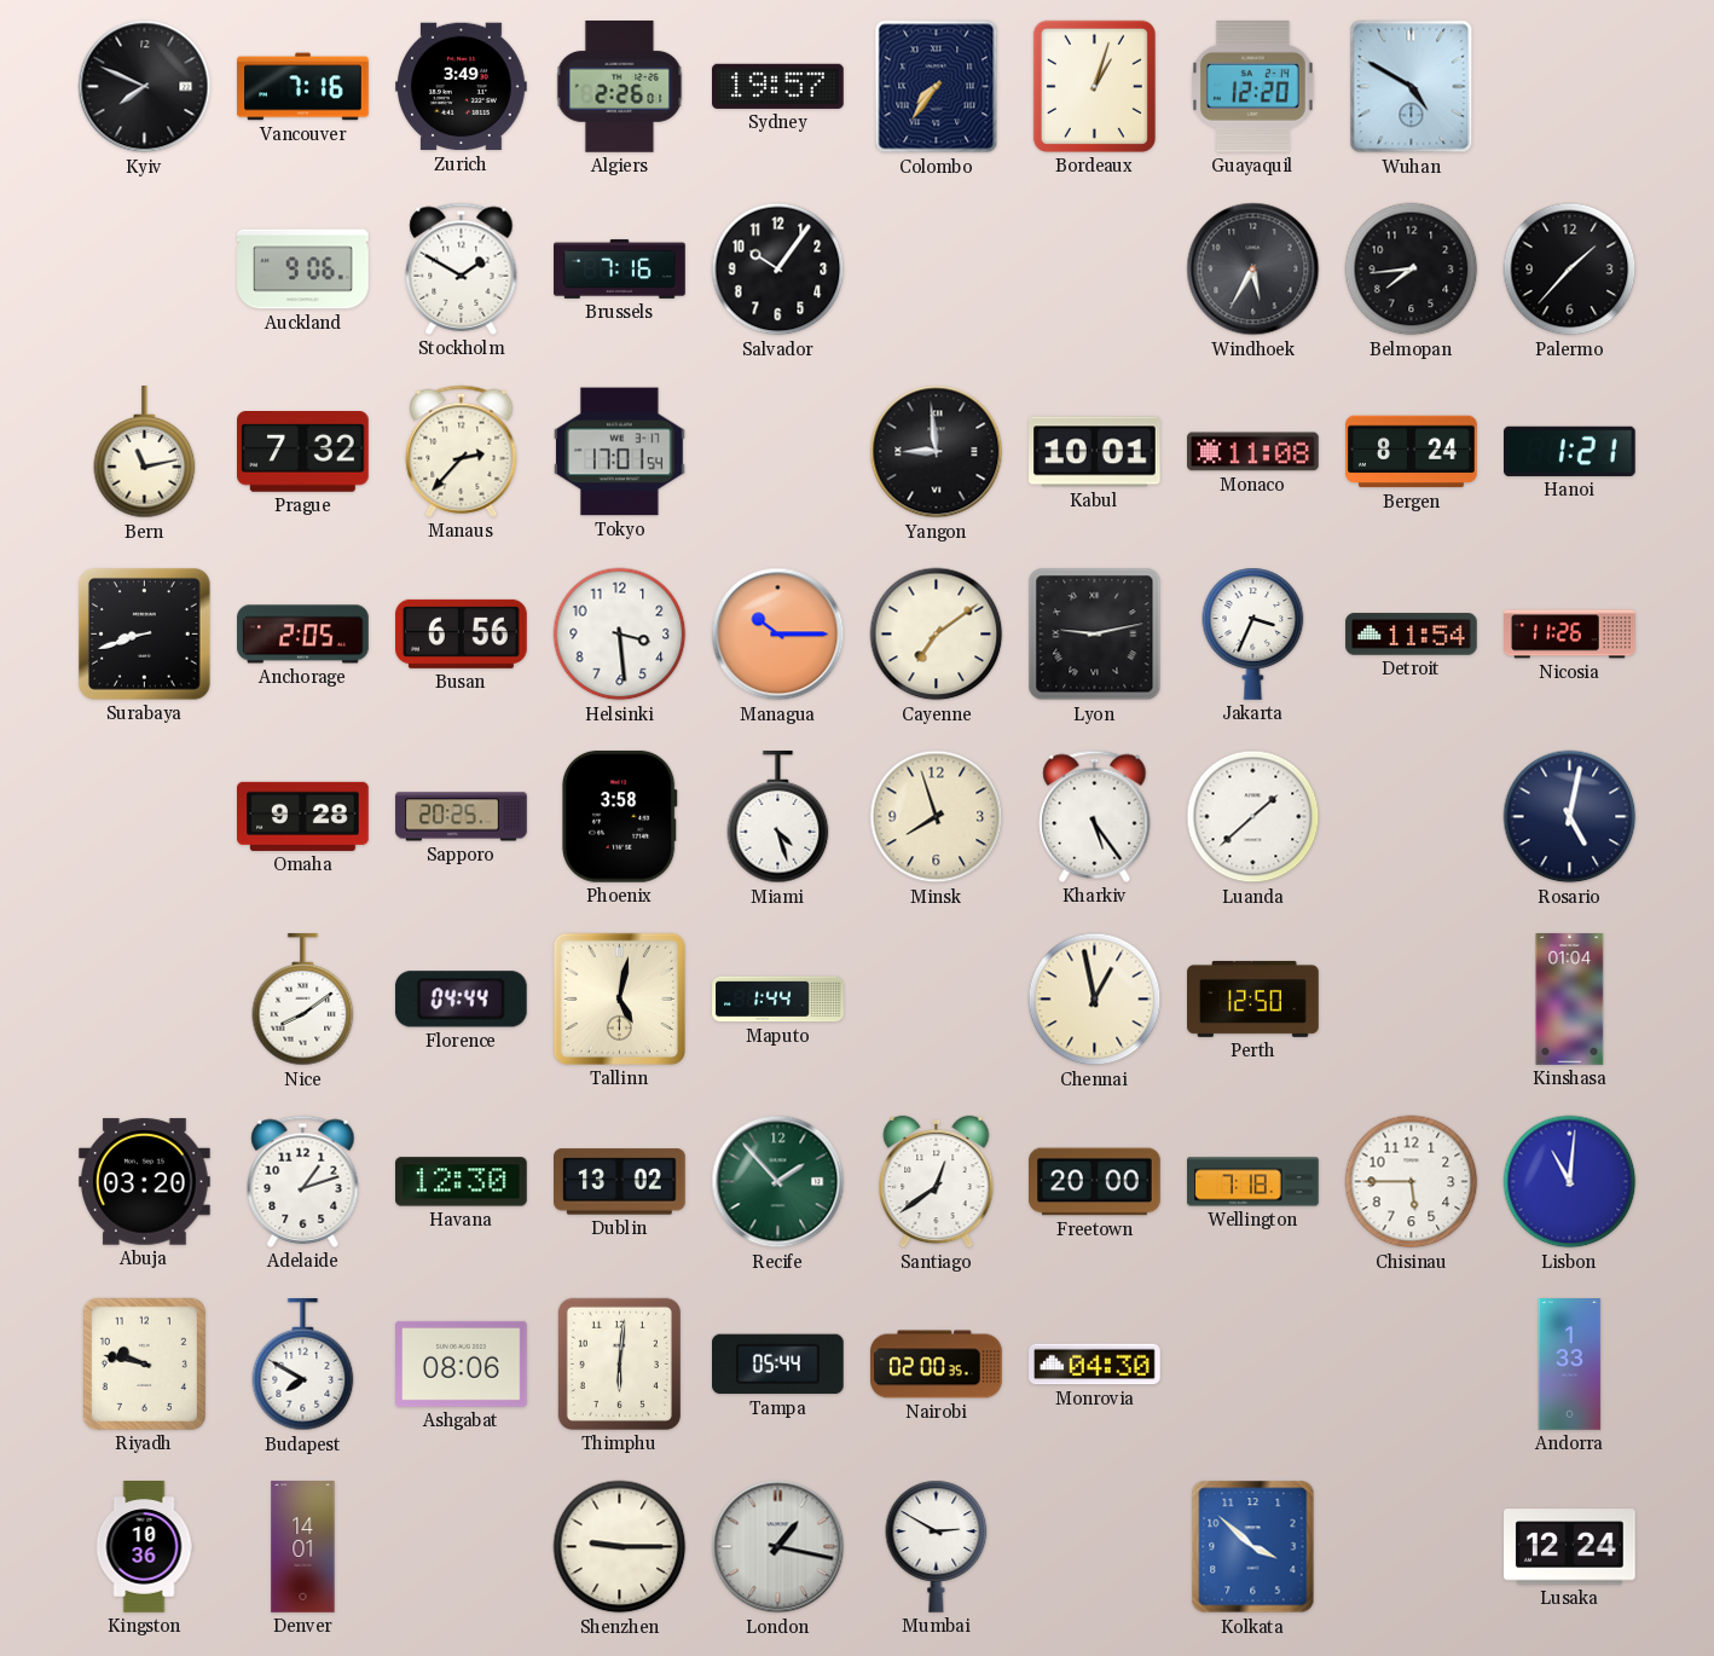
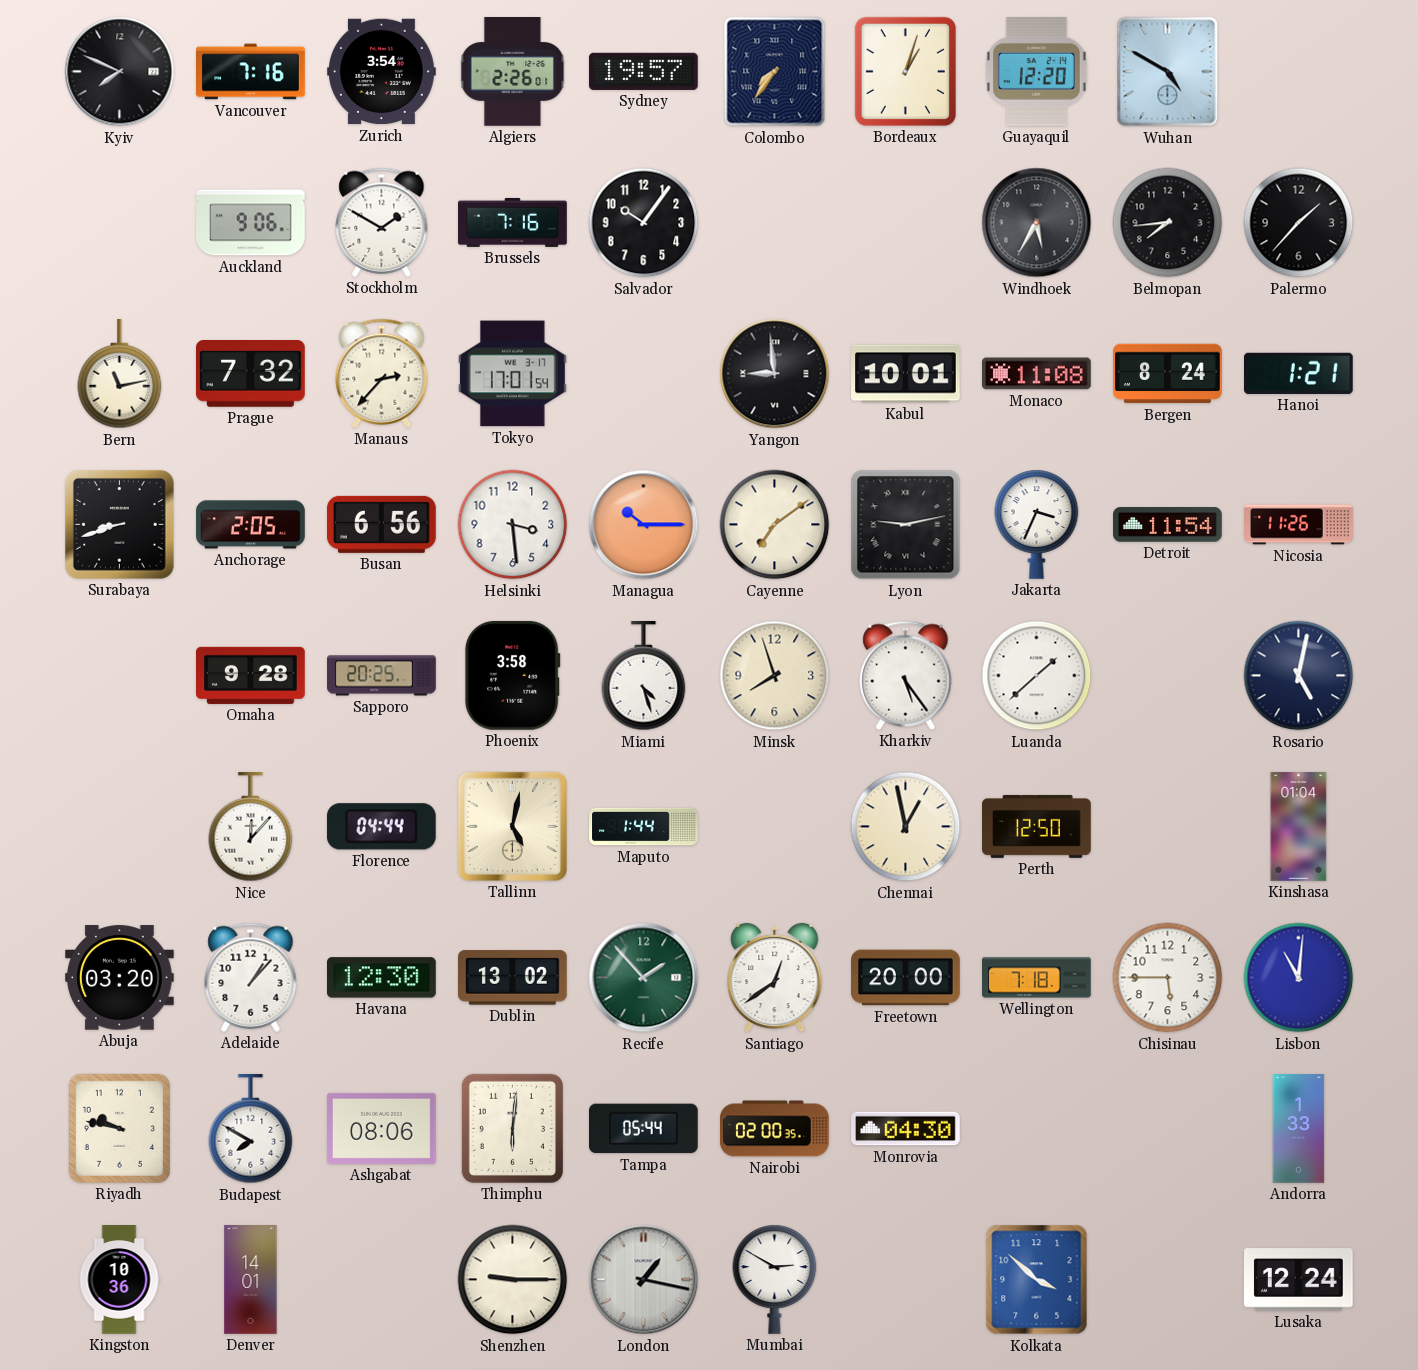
Zurich: 3:49 -> 3:54
Nice: 8:09 -> 12:07
Adelaide: 1:12 -> 1:07
